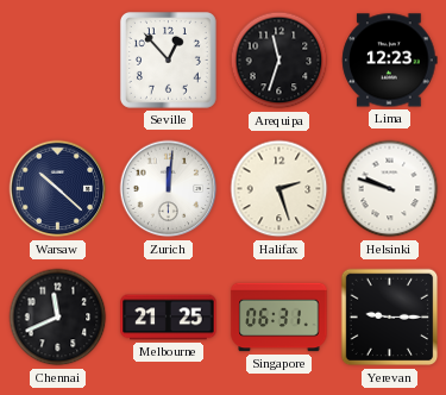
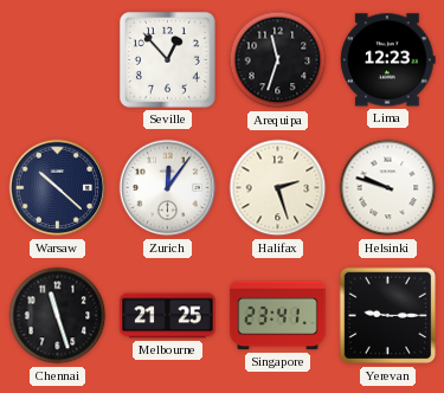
Zurich: 12:01 -> 12:06
Chennai: 11:41 -> 11:27
Singapore: 06:31 -> 23:41
